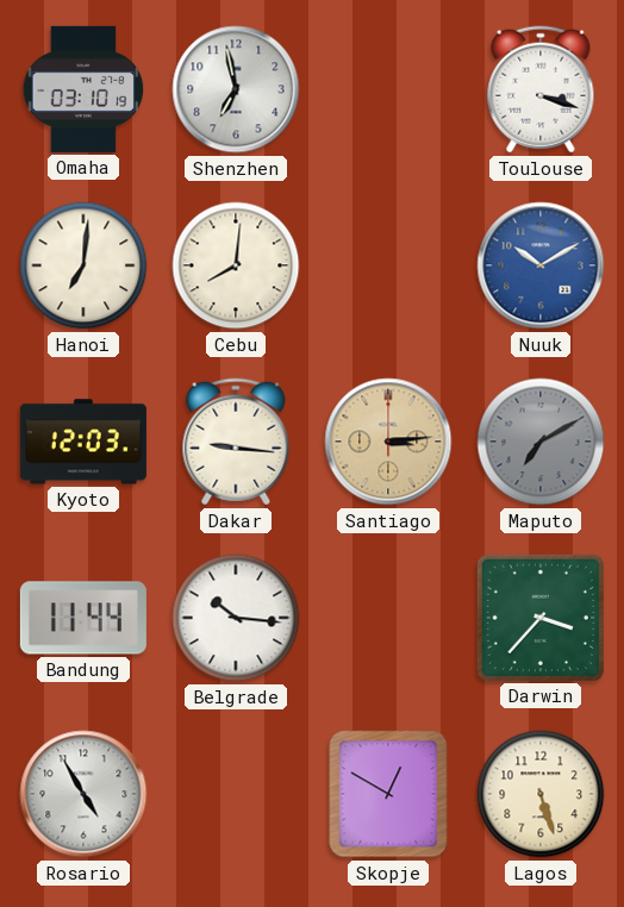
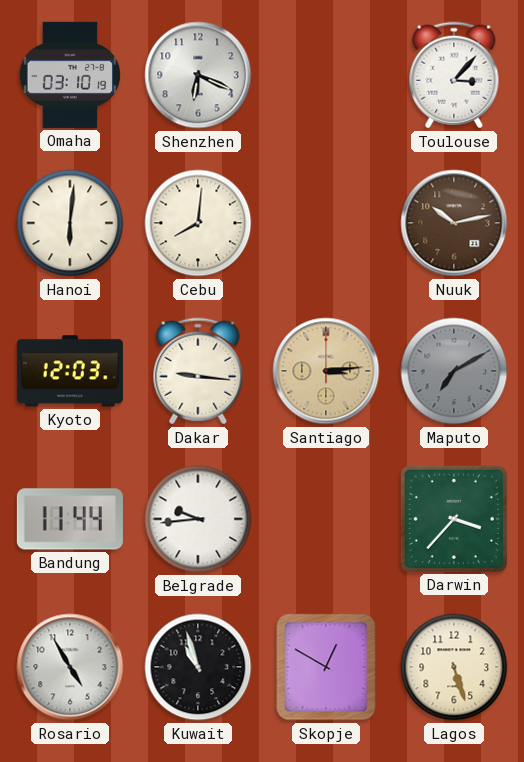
Shenzhen: 6:58 -> 6:19
Toulouse: 3:18 -> 3:07
Hanoi: 7:01 -> 6:01
Nuuk: 10:10 -> 10:13
Nuuk dial: blue -> brown
Belgrade: 10:16 -> 9:44
Kuwait: none -> 10:57
